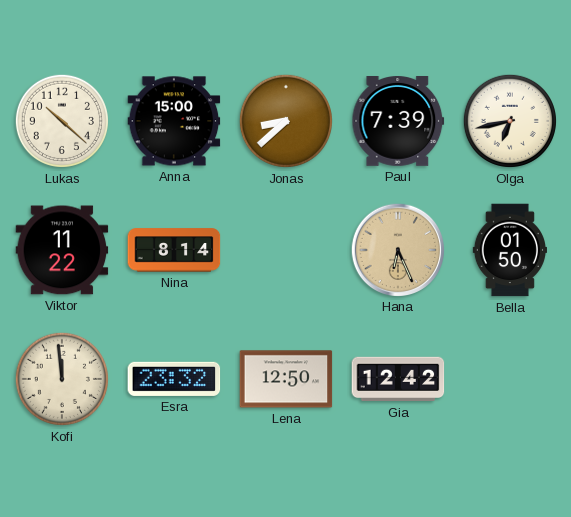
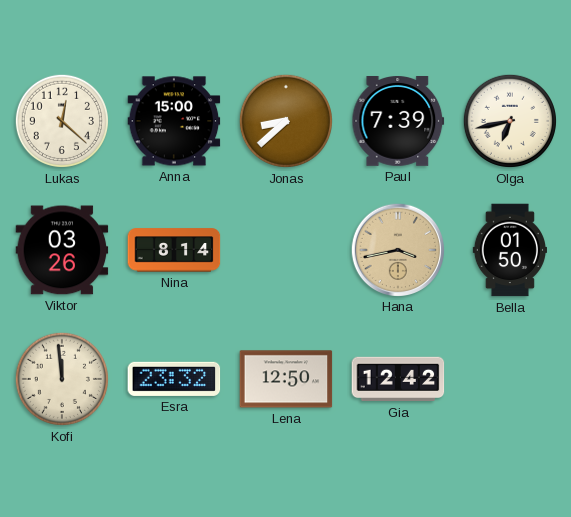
Lukas: 10:22 -> 12:22
Viktor: 11:22 -> 03:26
Hana: 6:26 -> 3:43
